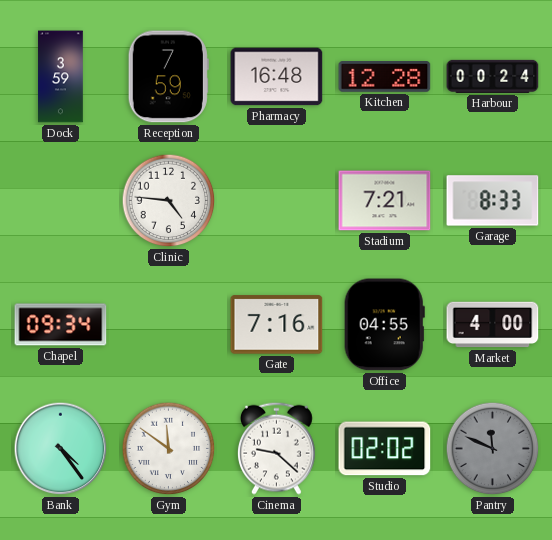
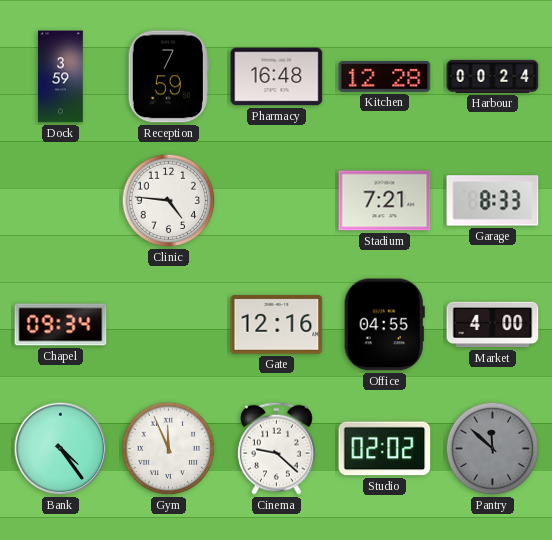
Gate: 7:16 -> 12:16
Gym: 11:51 -> 11:56
Pantry: 11:49 -> 11:52
